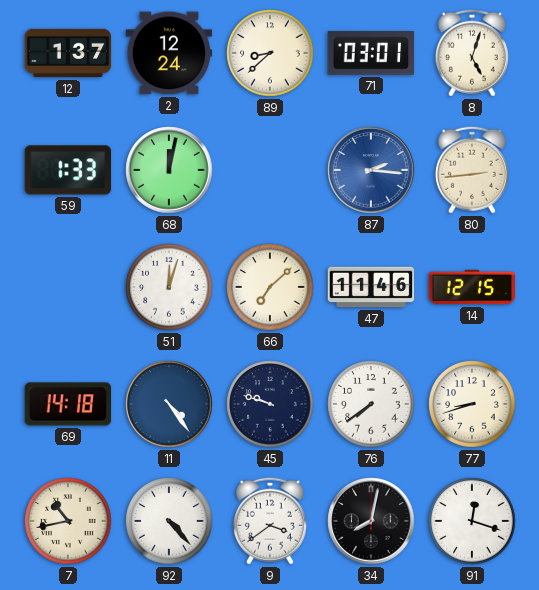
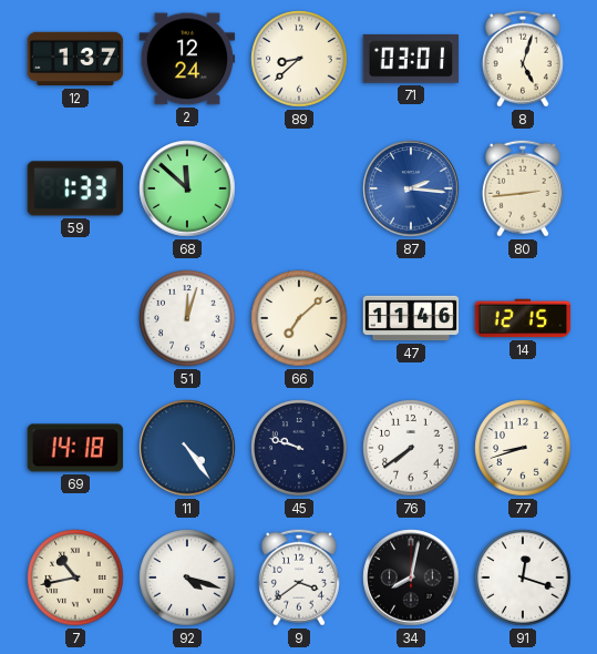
68: 12:02 -> 11:52
92: 4:23 -> 4:18
